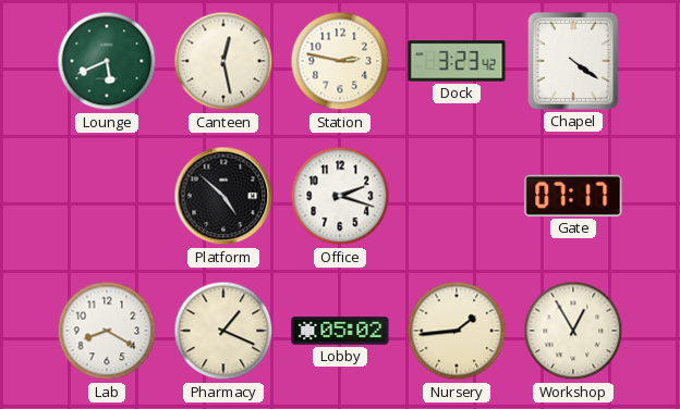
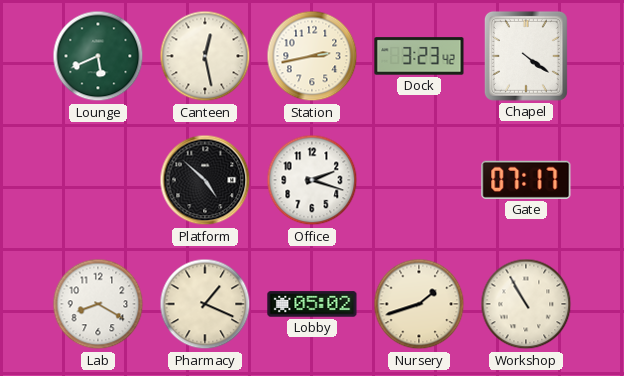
Station: 2:47 -> 2:43
Nursery: 1:44 -> 1:42
Workshop: 12:55 -> 10:55
